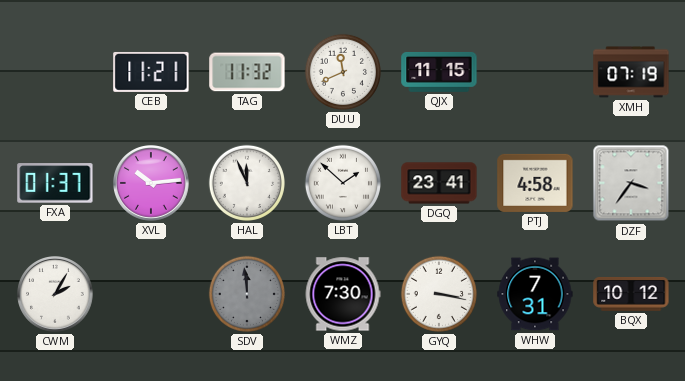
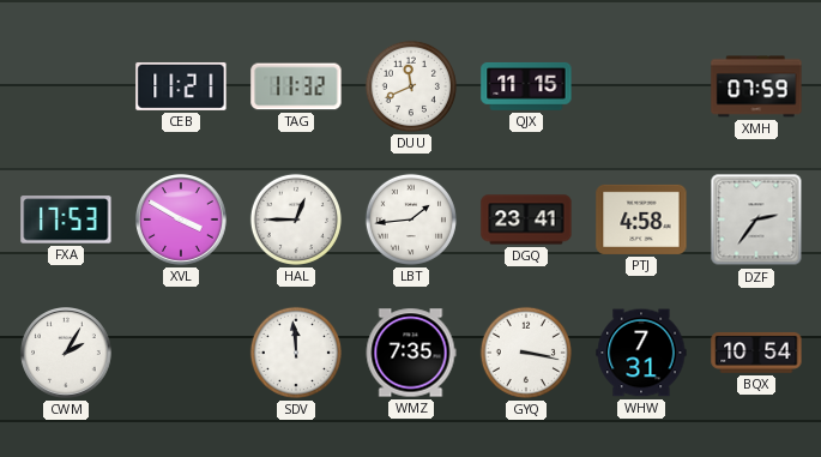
XMH: 07:19 -> 07:59
FXA: 01:37 -> 17:53
XVL: 10:14 -> 3:50
HAL: 11:56 -> 12:45
LBT: 1:52 -> 1:44
DZF: 3:36 -> 2:36
SDV dial: grey -> white
WMZ: 7:30 -> 7:35
BQX: 10:12 -> 10:54
